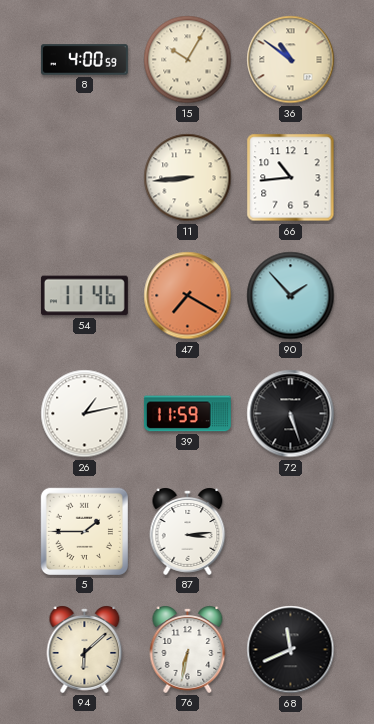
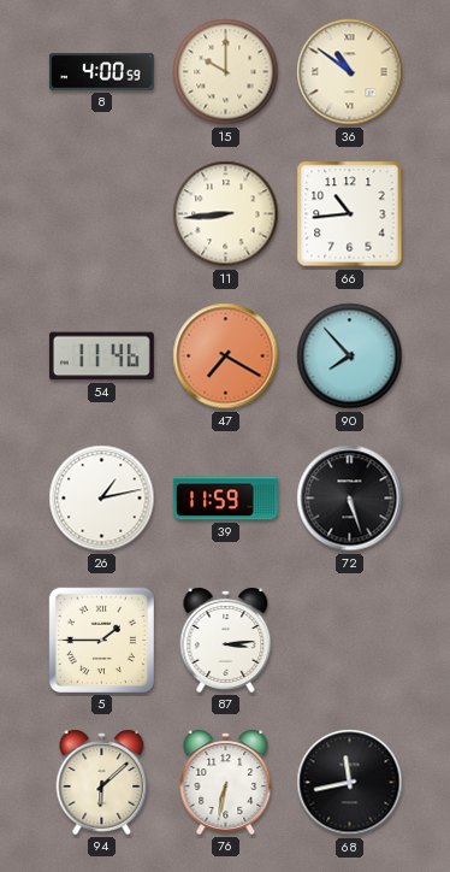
15: 10:05 -> 10:00
90: 1:53 -> 7:53
68: 11:41 -> 11:43
